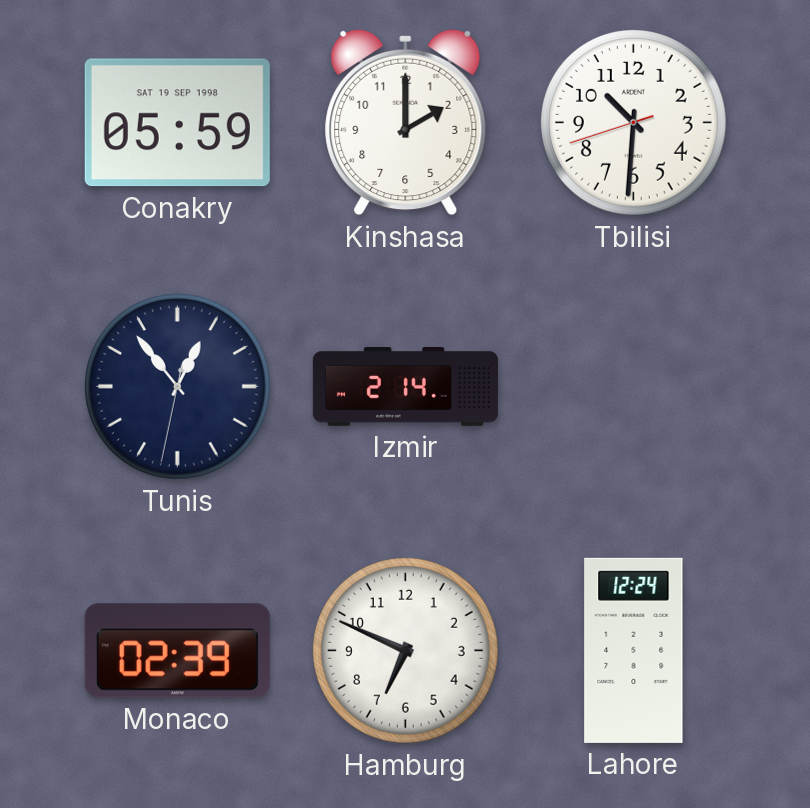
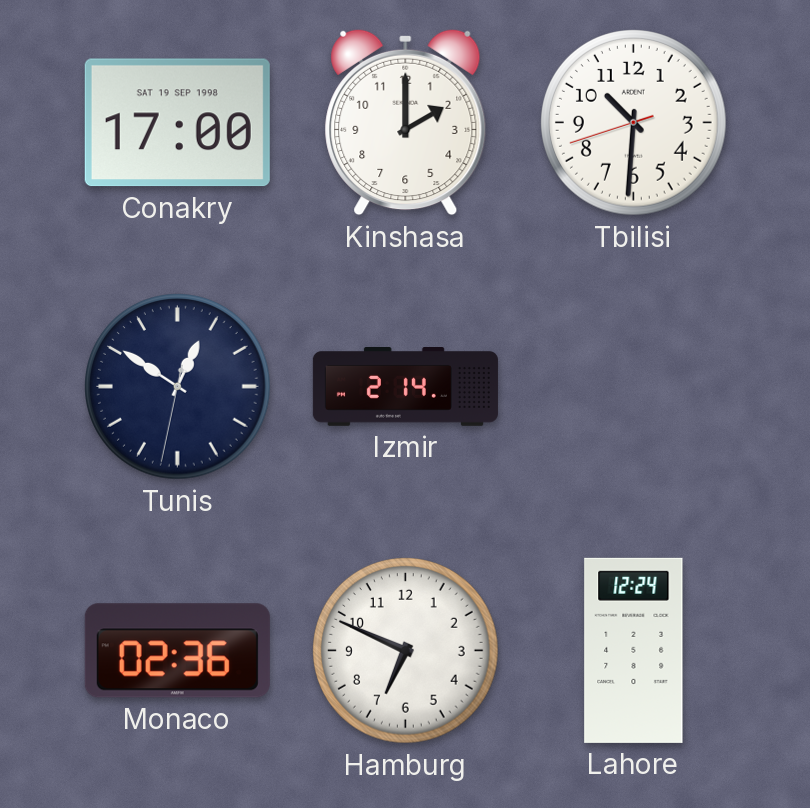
Conakry: 05:59 -> 17:00
Tunis: 12:53 -> 12:50
Monaco: 02:39 -> 02:36
